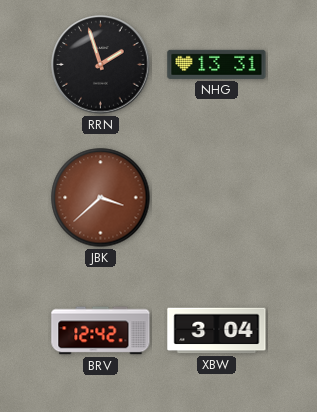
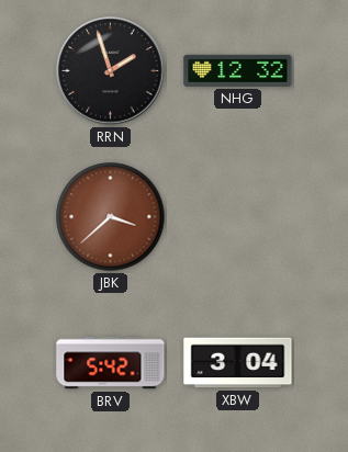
NHG: 13:31 -> 12:32
BRV: 12:42 -> 5:42
